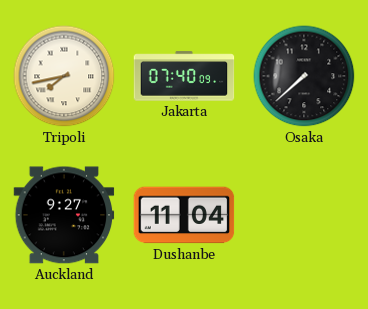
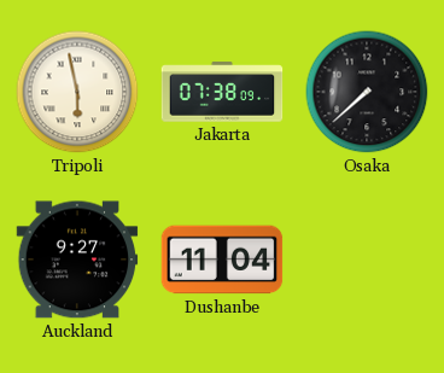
Tripoli: 7:43 -> 5:58
Jakarta: 07:40 -> 07:38
